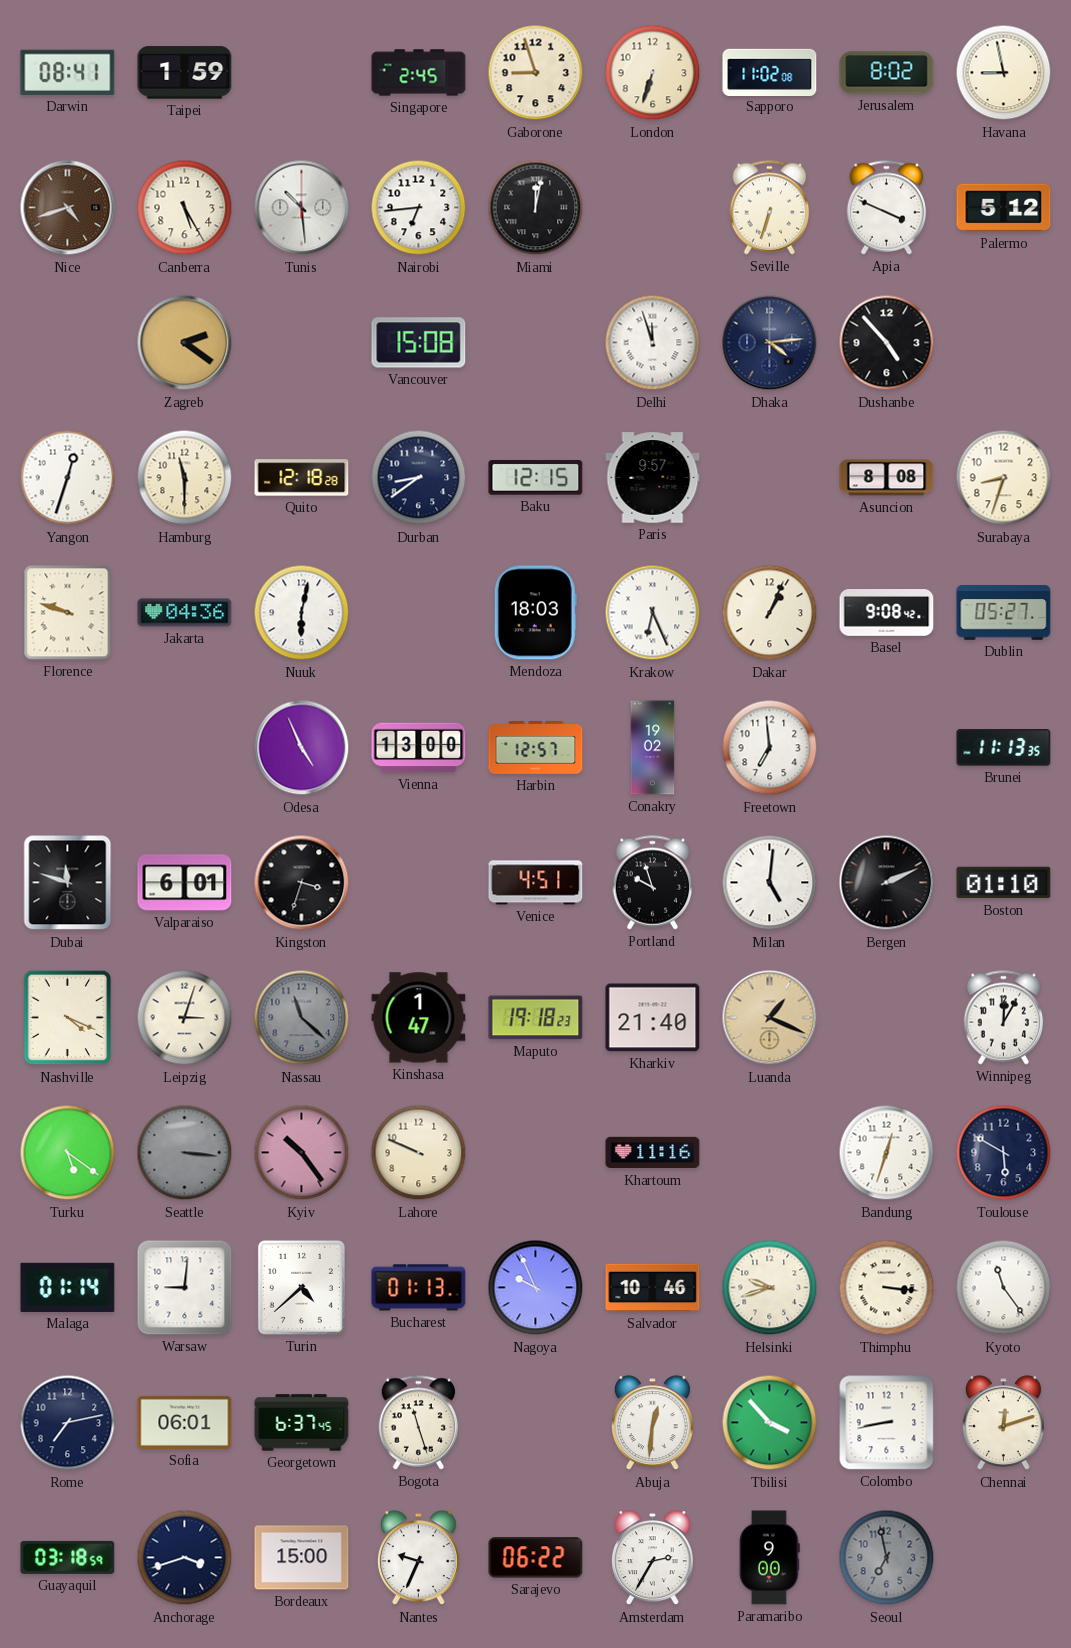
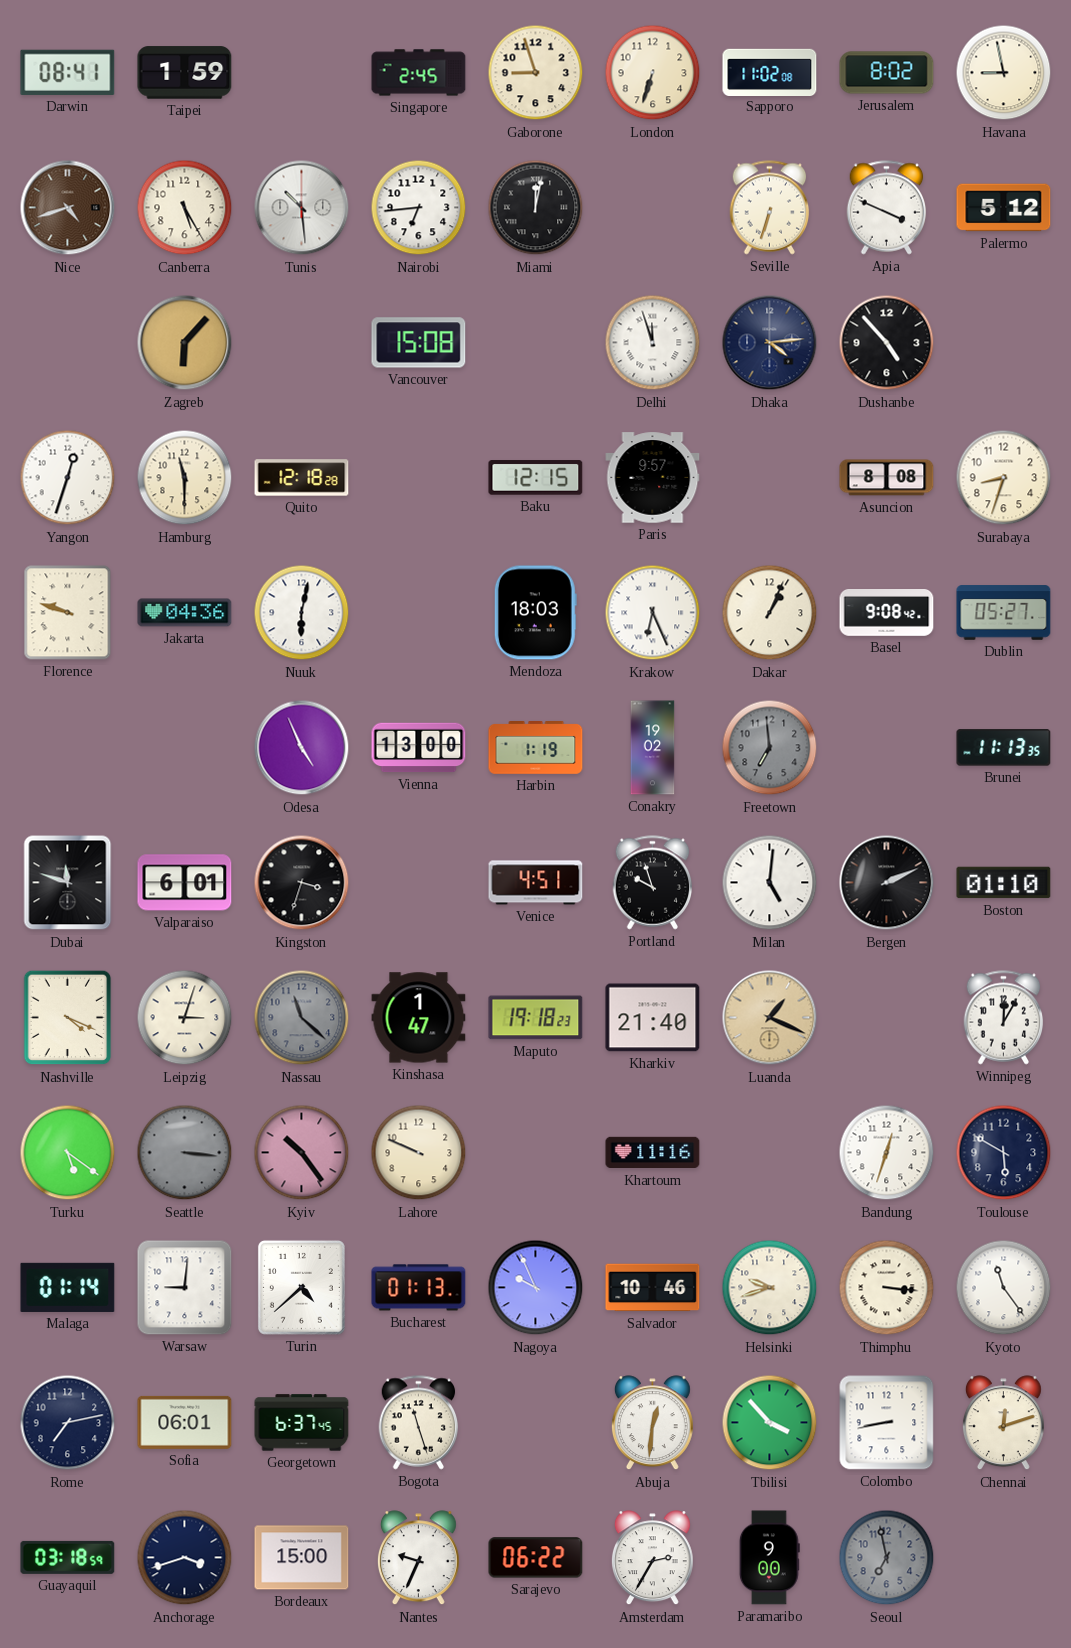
Zagreb: 2:21 -> 6:07
Durban: 8:39 -> none
Harbin: 12:57 -> 1:19
Freetown dial: white -> grey
